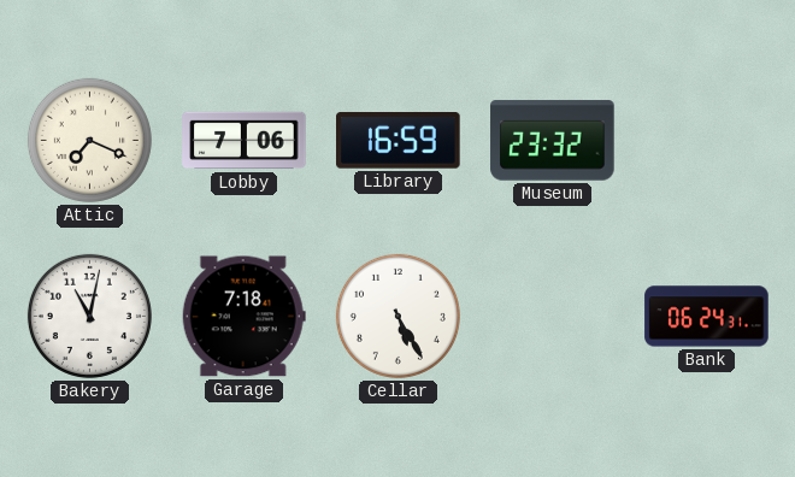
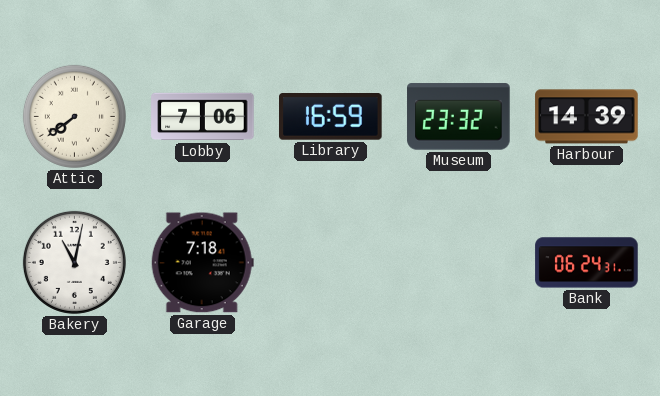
Attic: 7:19 -> 7:39
Harbour: none -> 14:39
Cellar: 5:25 -> none
